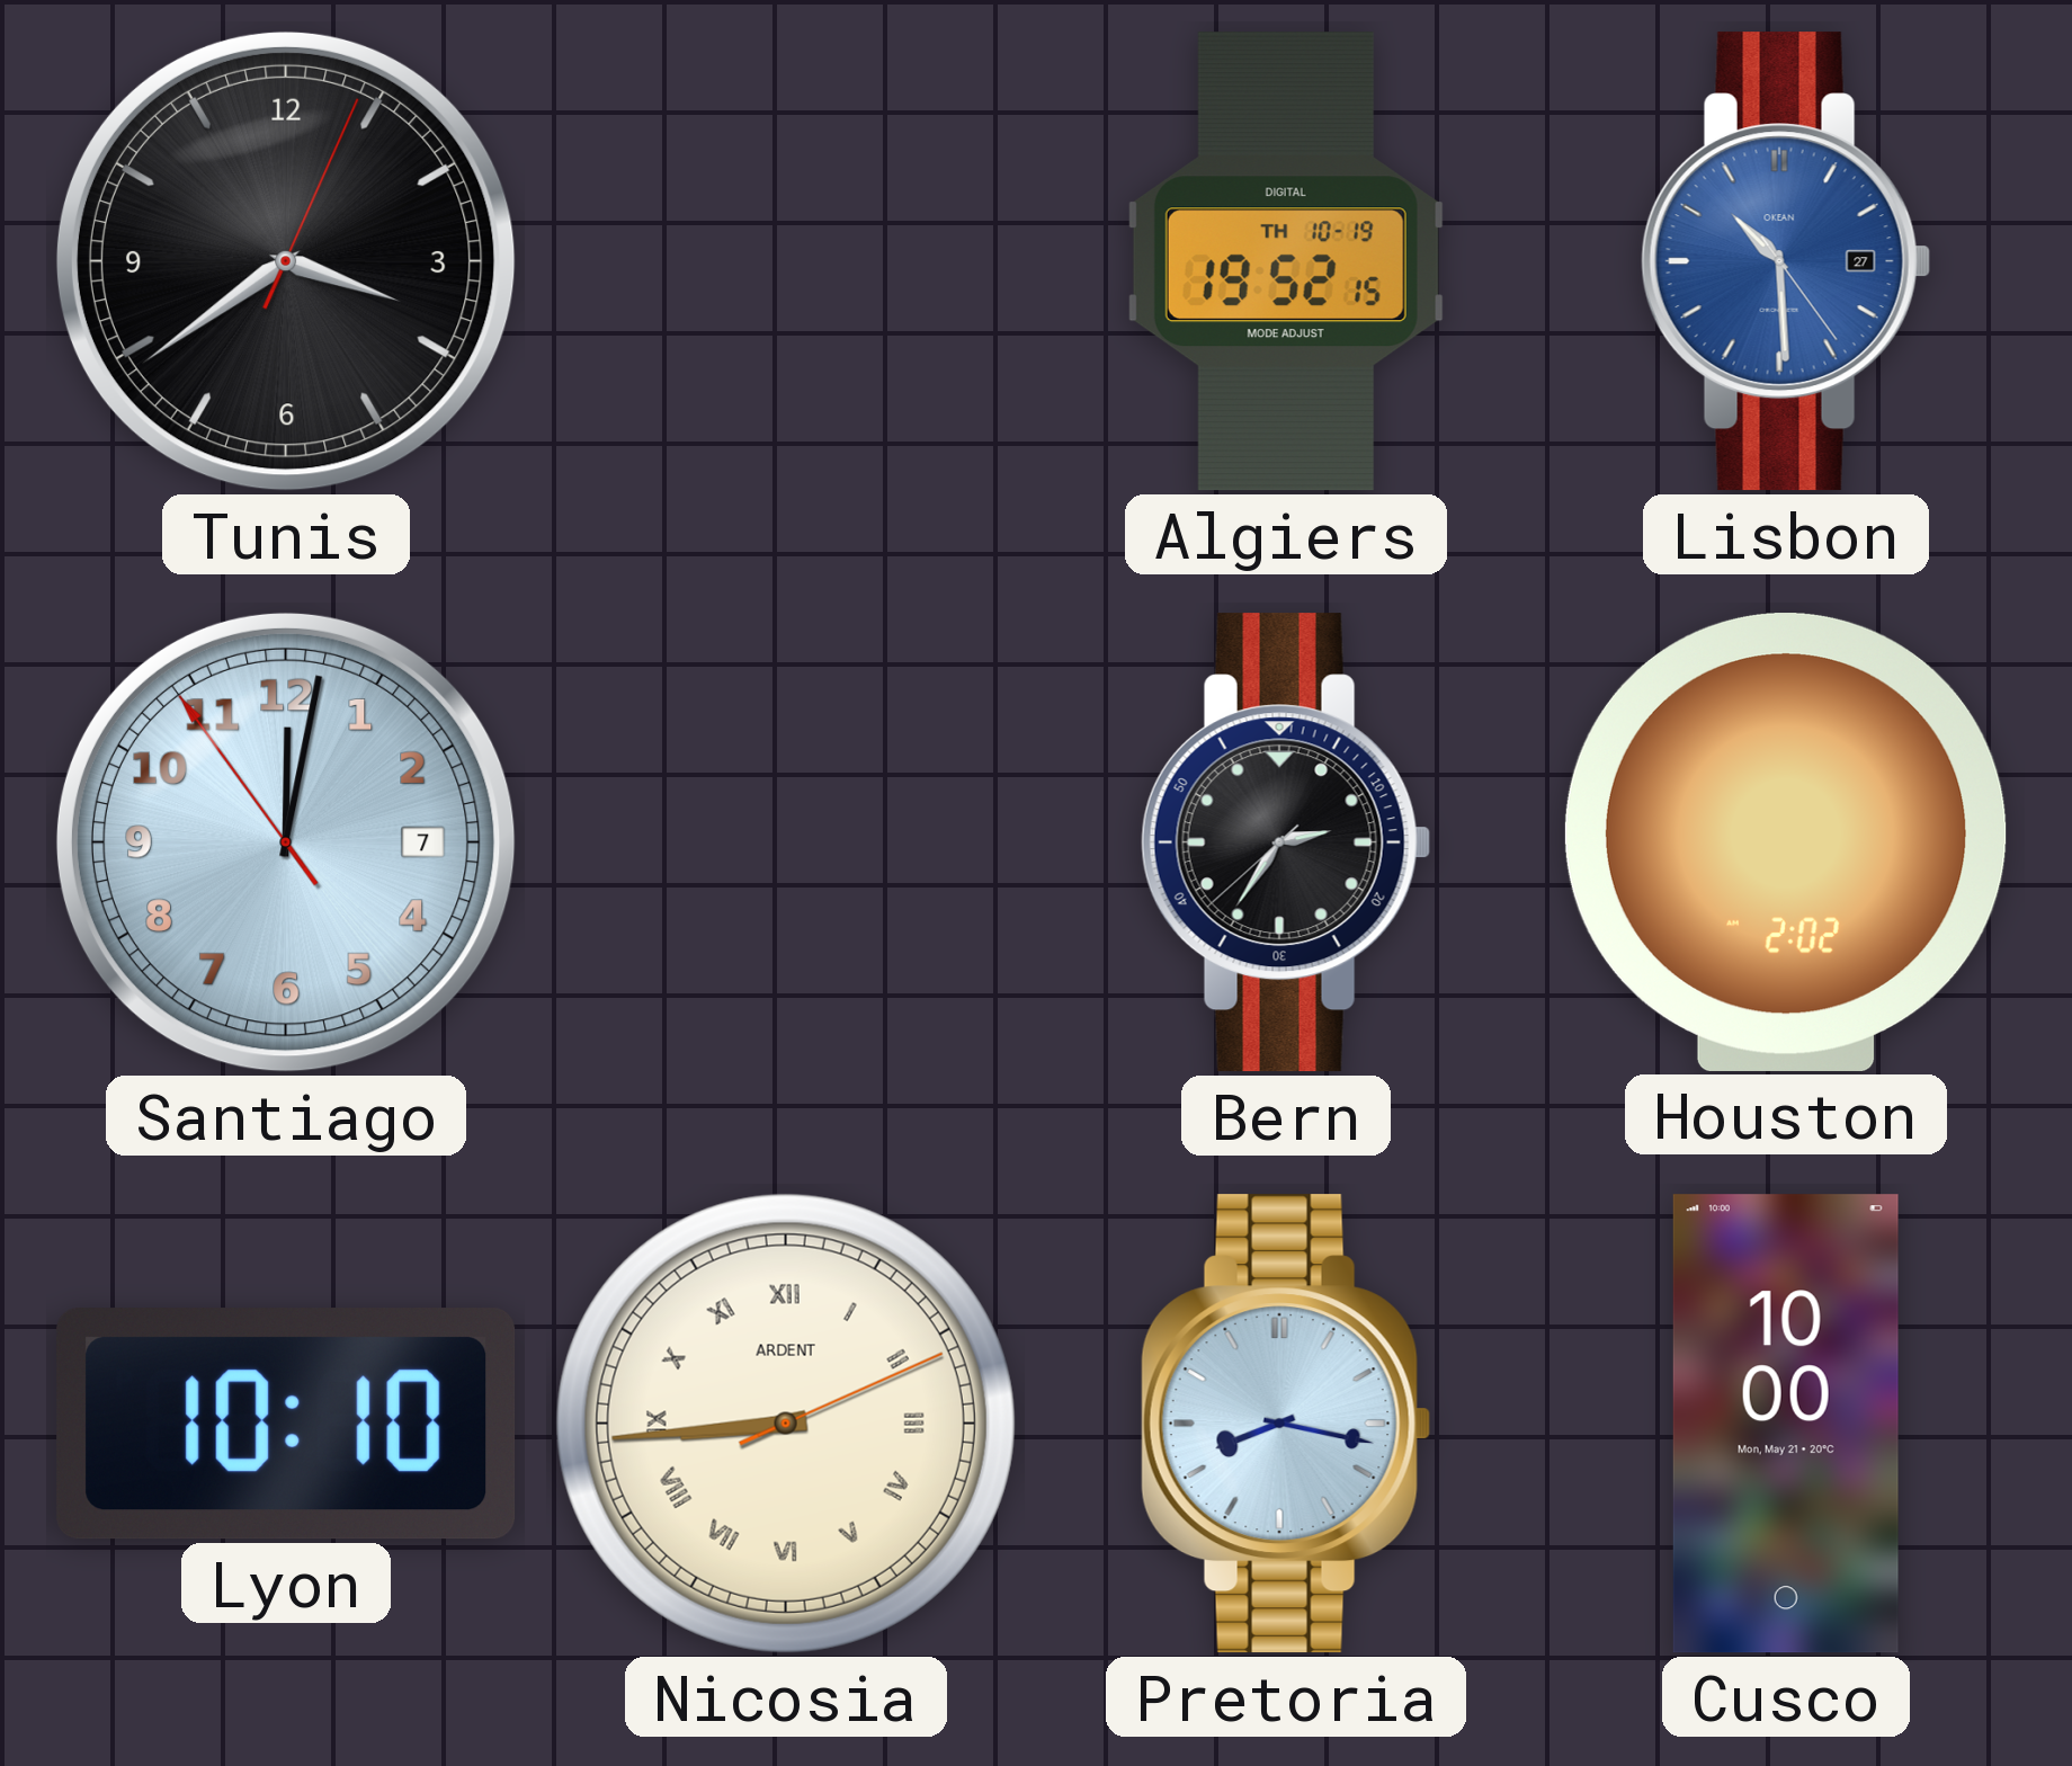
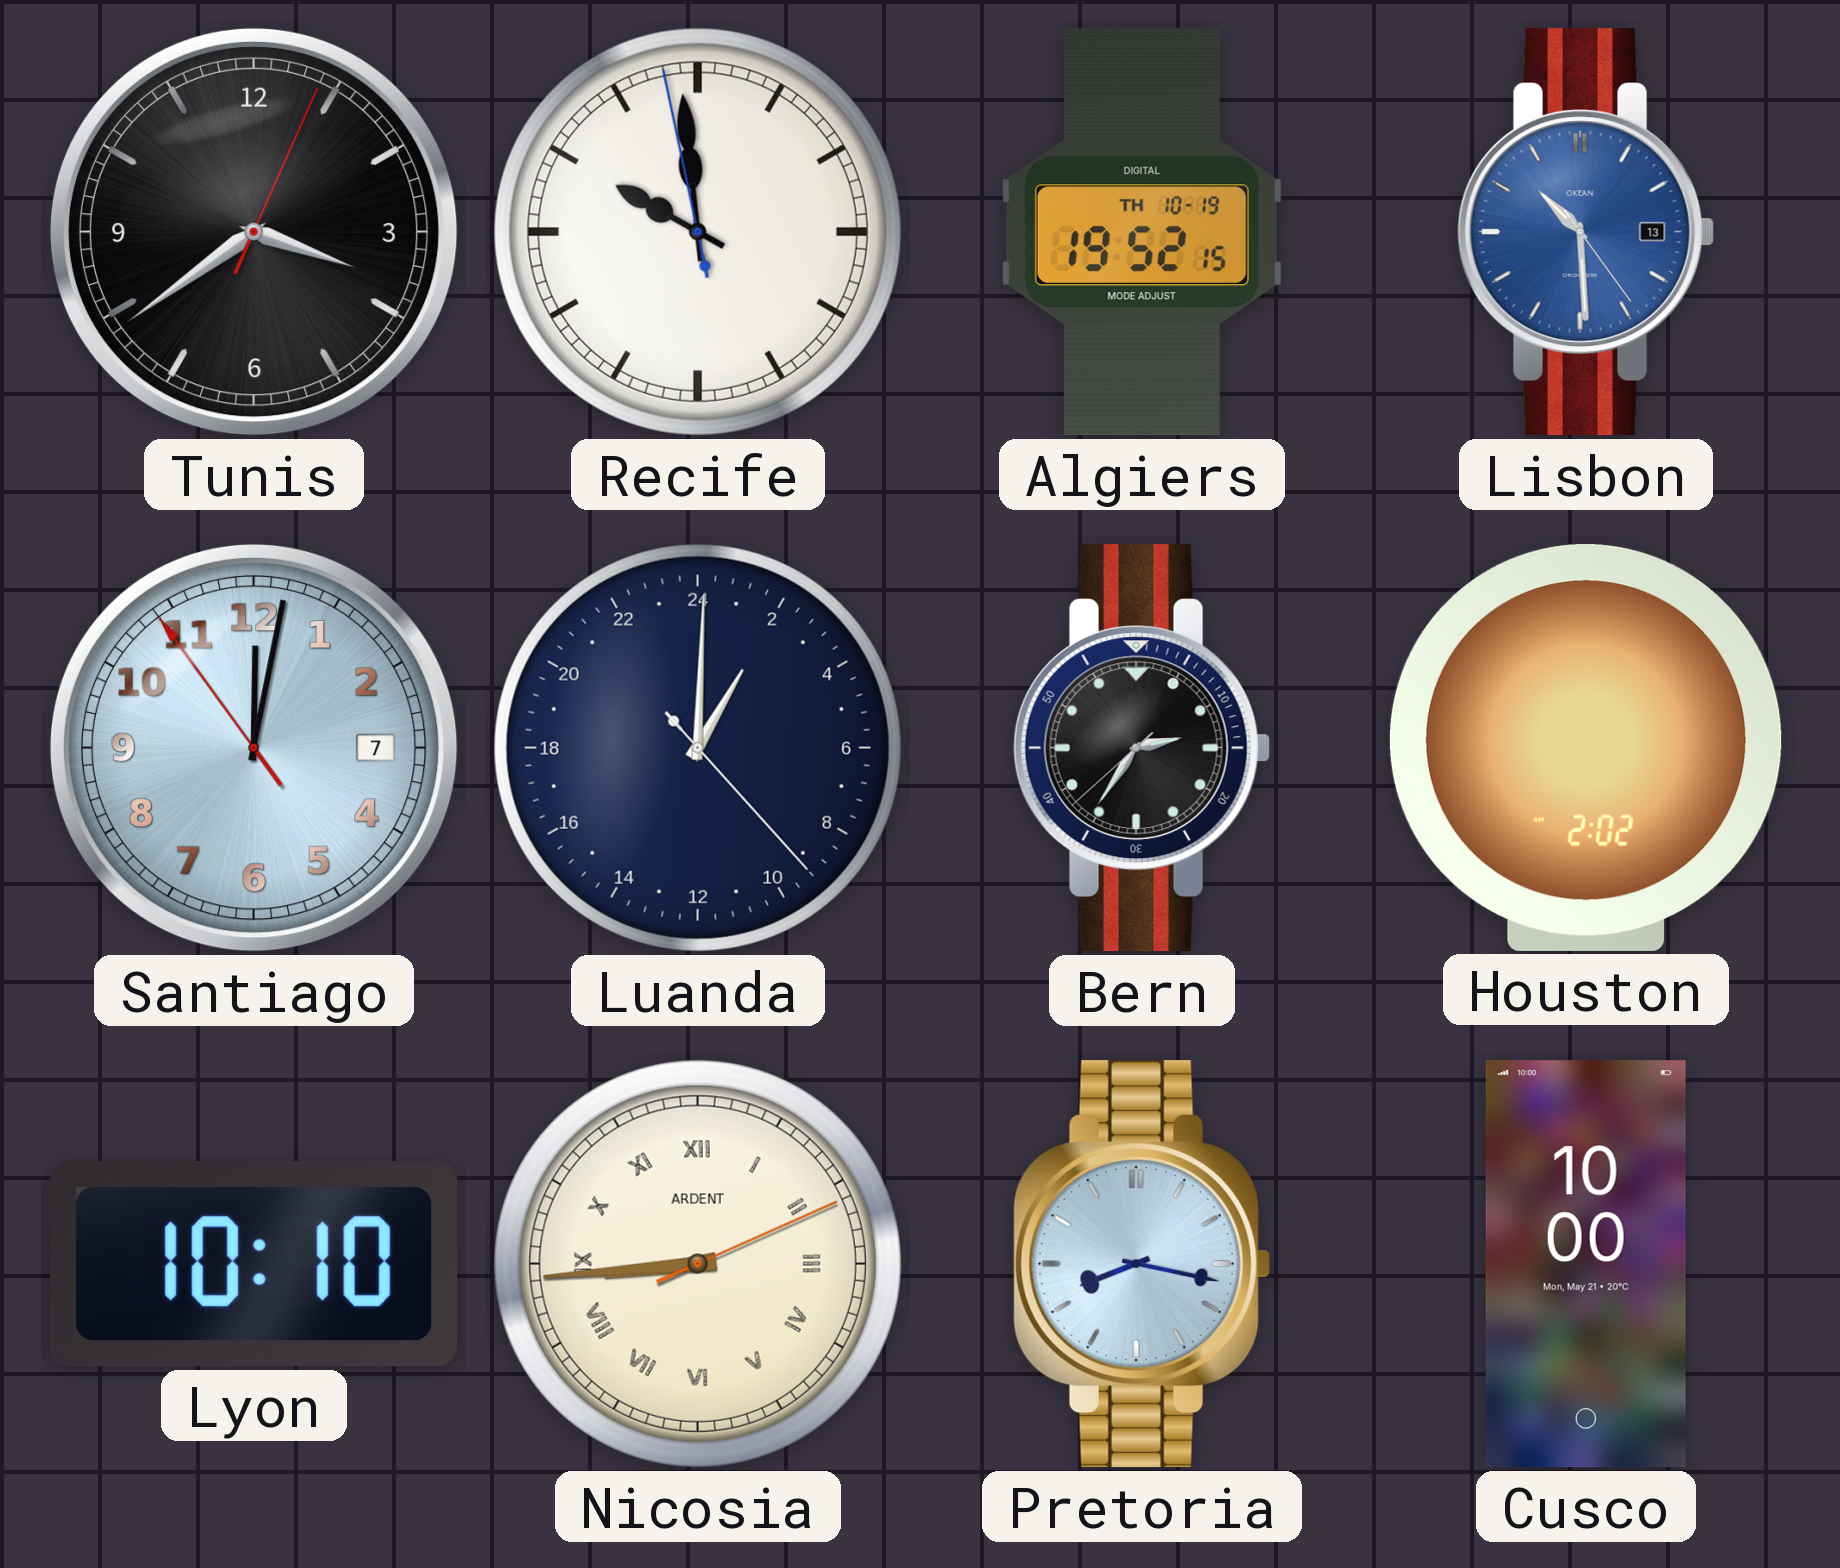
Recife: none -> 9:58
Lisbon date: 27 -> 13
Luanda: none -> 2:00
